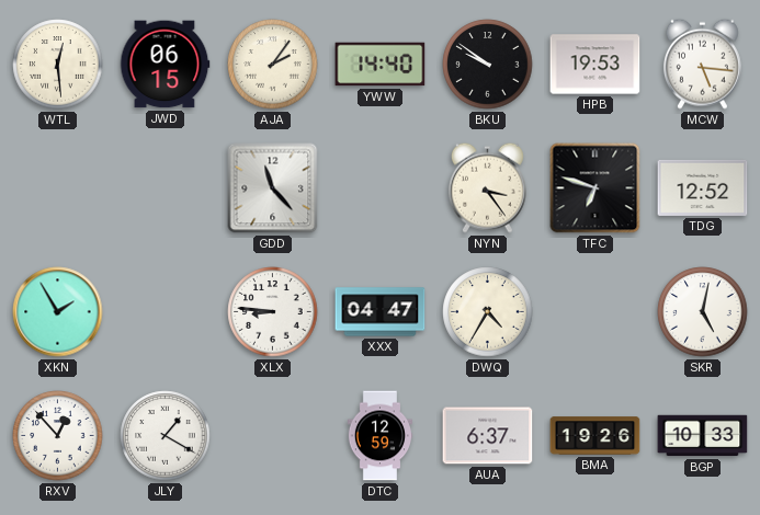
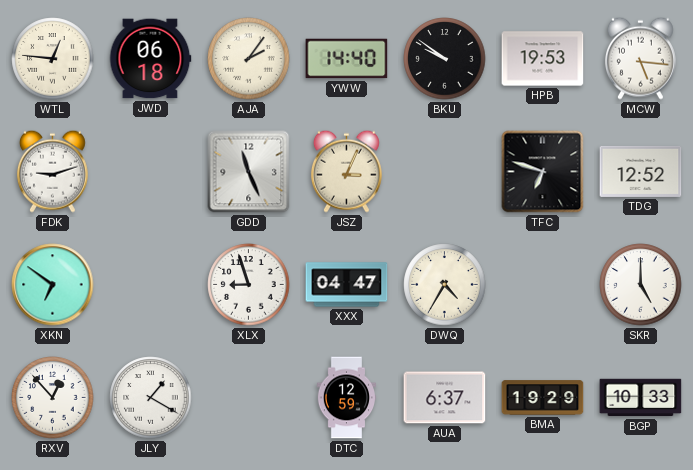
WTL: 12:29 -> 12:46
JWD: 06:15 -> 06:18
FDK: none -> 9:12
GDD: 11:23 -> 11:26
JSZ: none -> 3:04
NYN: 3:24 -> none
XKN: 1:55 -> 6:51
XLX: 8:46 -> 8:57
SKR: 5:02 -> 5:00
BMA: 19:26 -> 19:29
